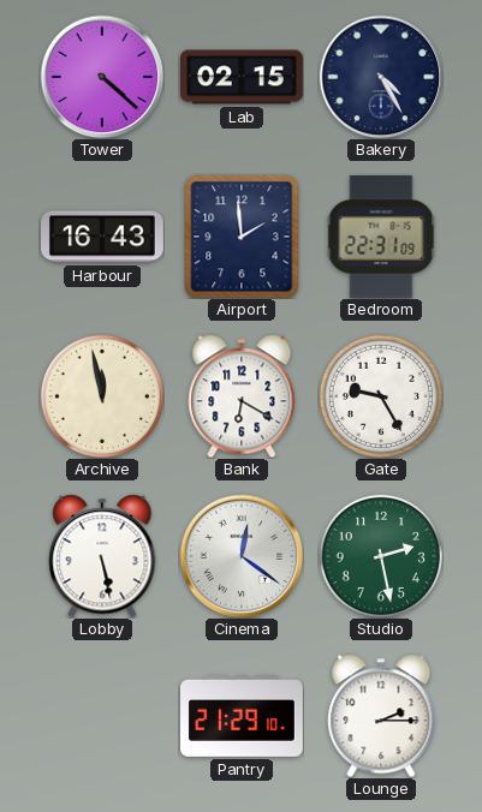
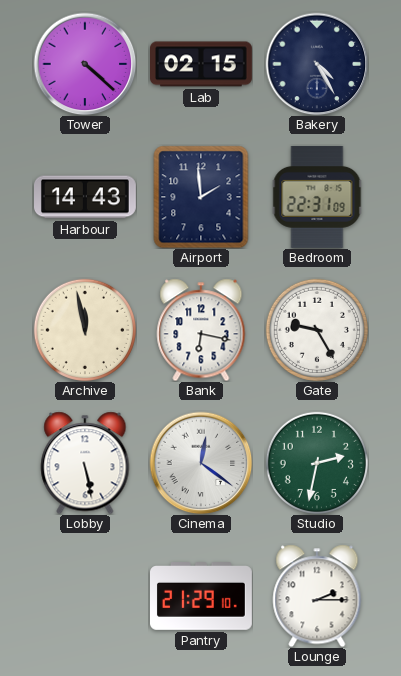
Harbour: 16:43 -> 14:43
Bank: 6:20 -> 6:17
Studio: 2:28 -> 2:32
